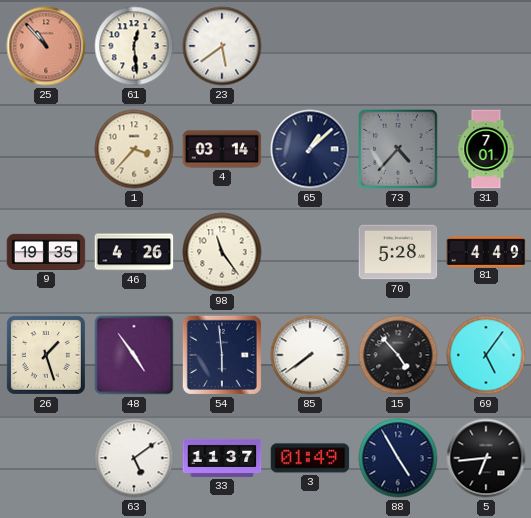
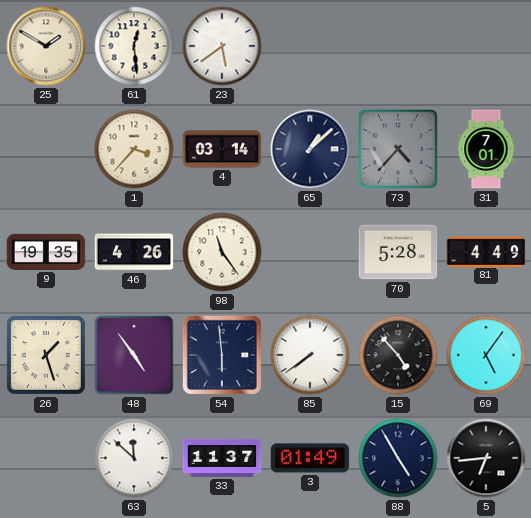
25: 10:53 -> 1:50
25 dial: salmon -> cream
63: 5:09 -> 11:52
